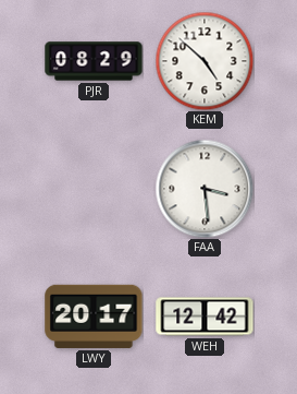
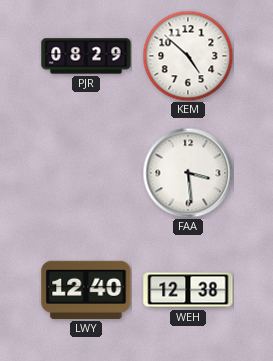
LWY: 20:17 -> 12:40
WEH: 12:42 -> 12:38
